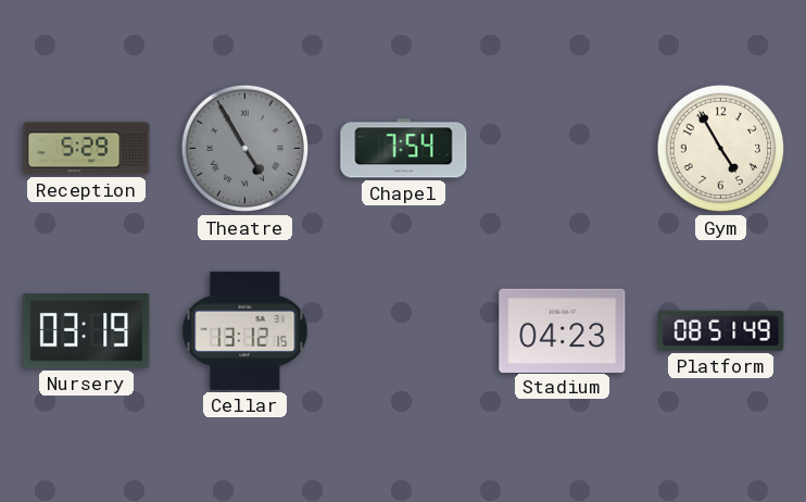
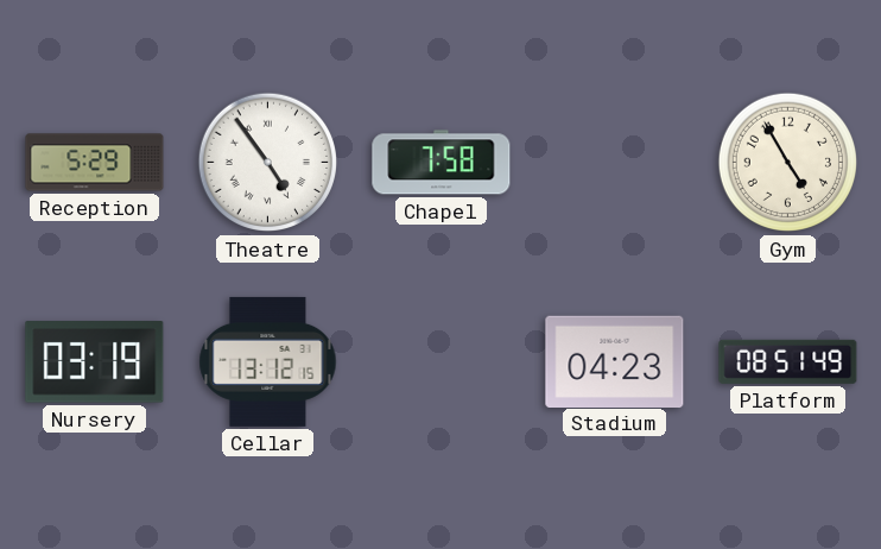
Theatre: 4:55 -> 4:54
Theatre dial: grey -> white
Chapel: 7:54 -> 7:58
